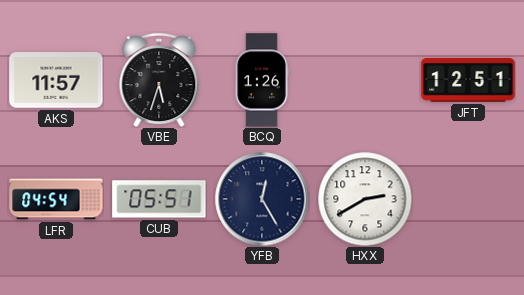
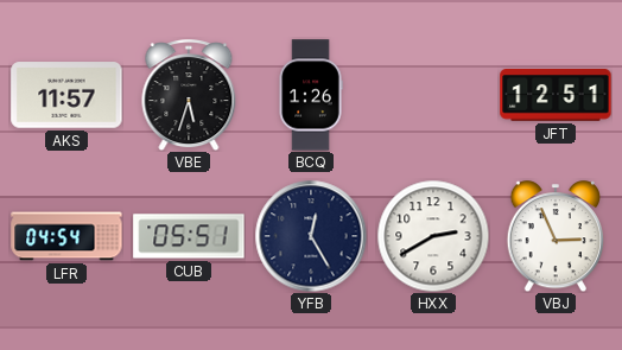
VBJ: none -> 2:56
